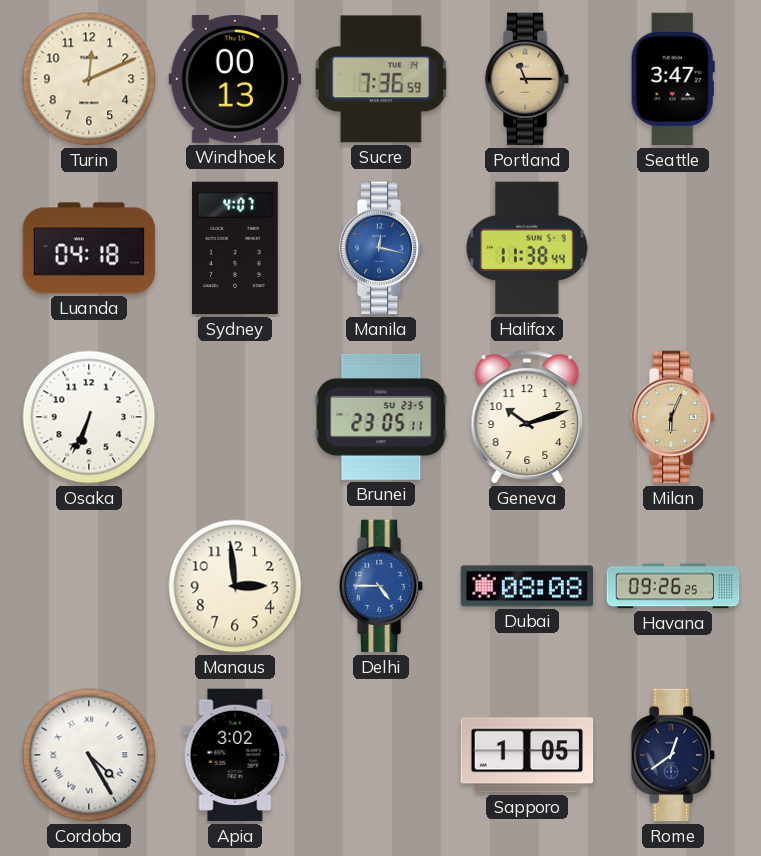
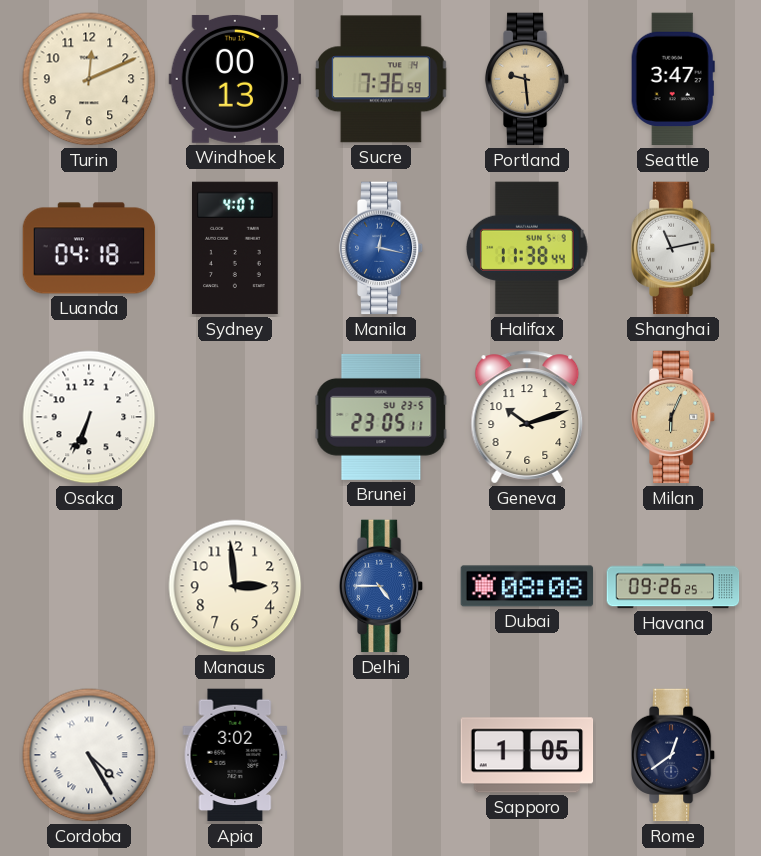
Portland: 11:15 -> 9:29
Shanghai: none -> 11:13
